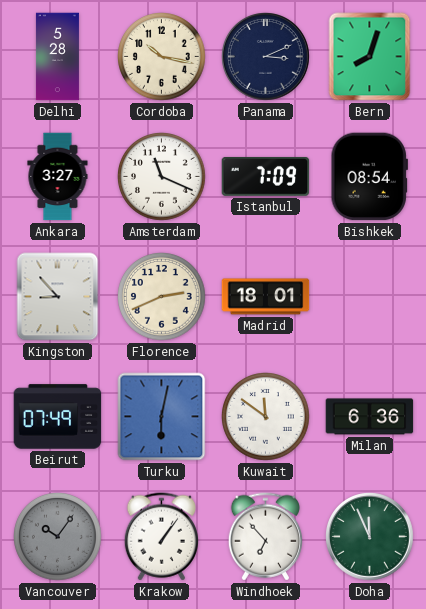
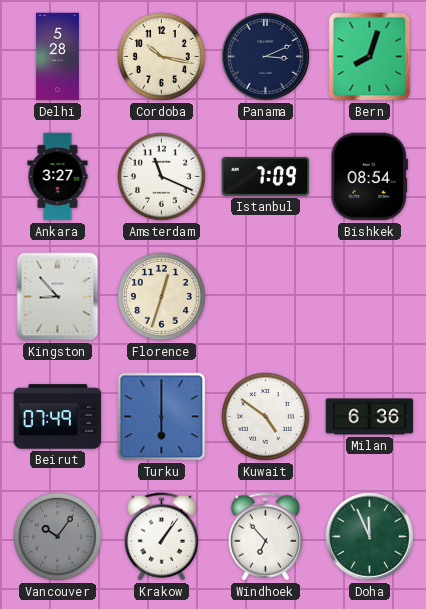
Florence: 2:41 -> 12:33
Madrid: 18:01 -> none
Turku: 6:02 -> 6:00
Kuwait: 11:51 -> 4:51
